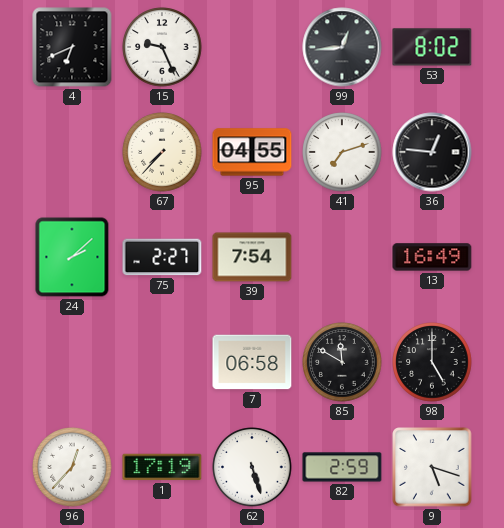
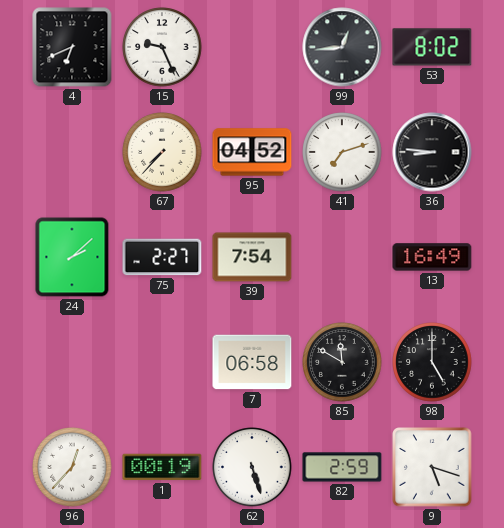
95: 04:55 -> 04:52
36: 12:46 -> 8:46
1: 17:19 -> 00:19
